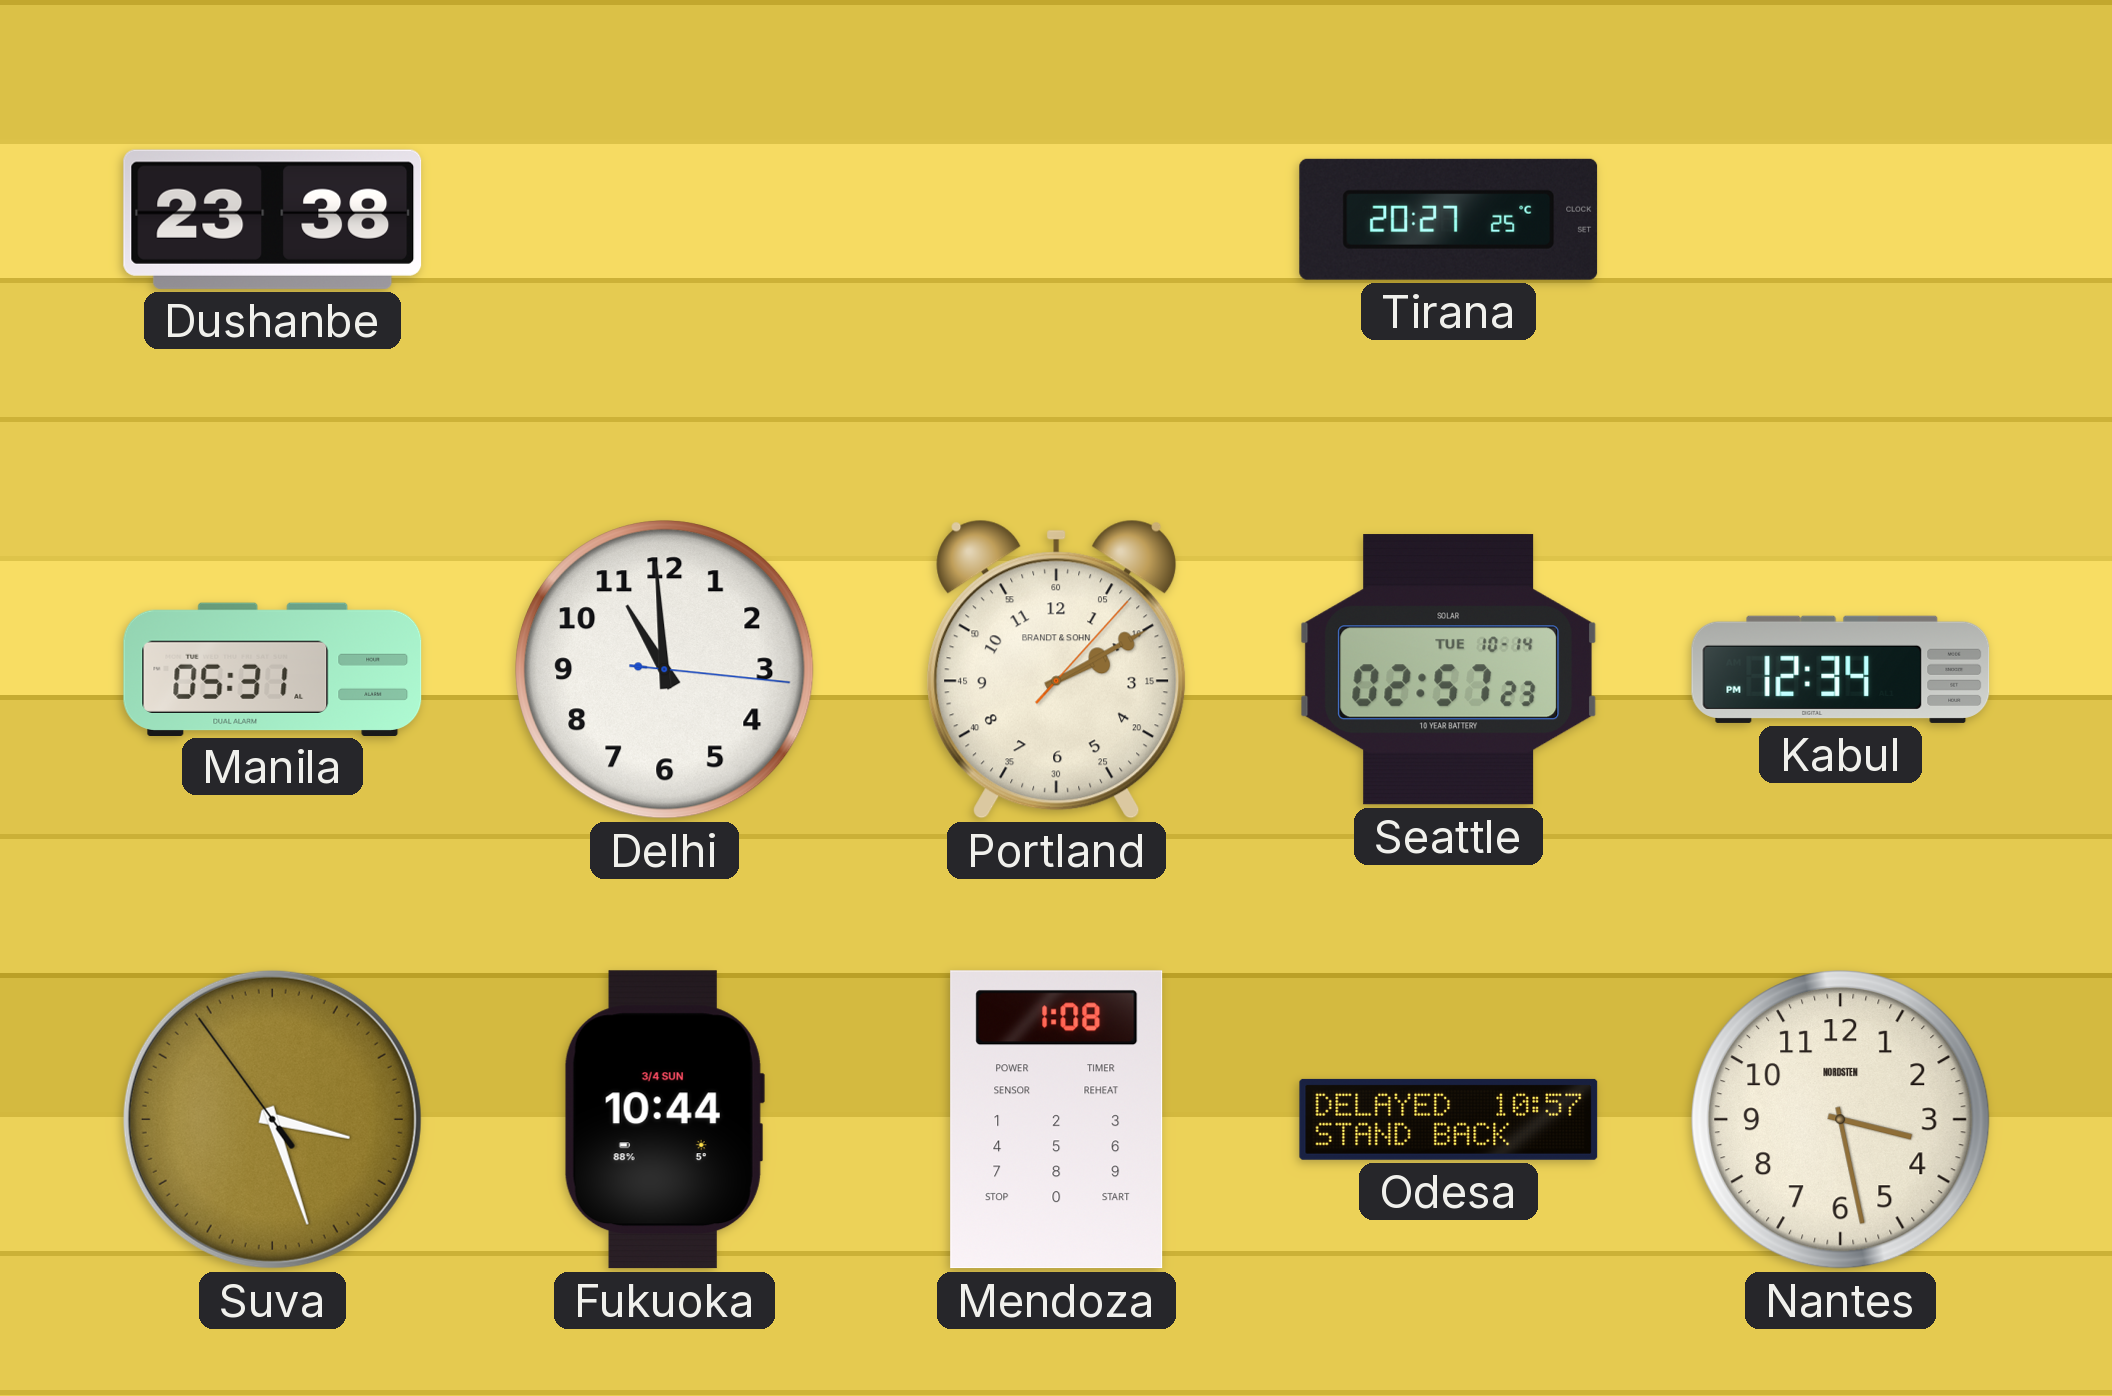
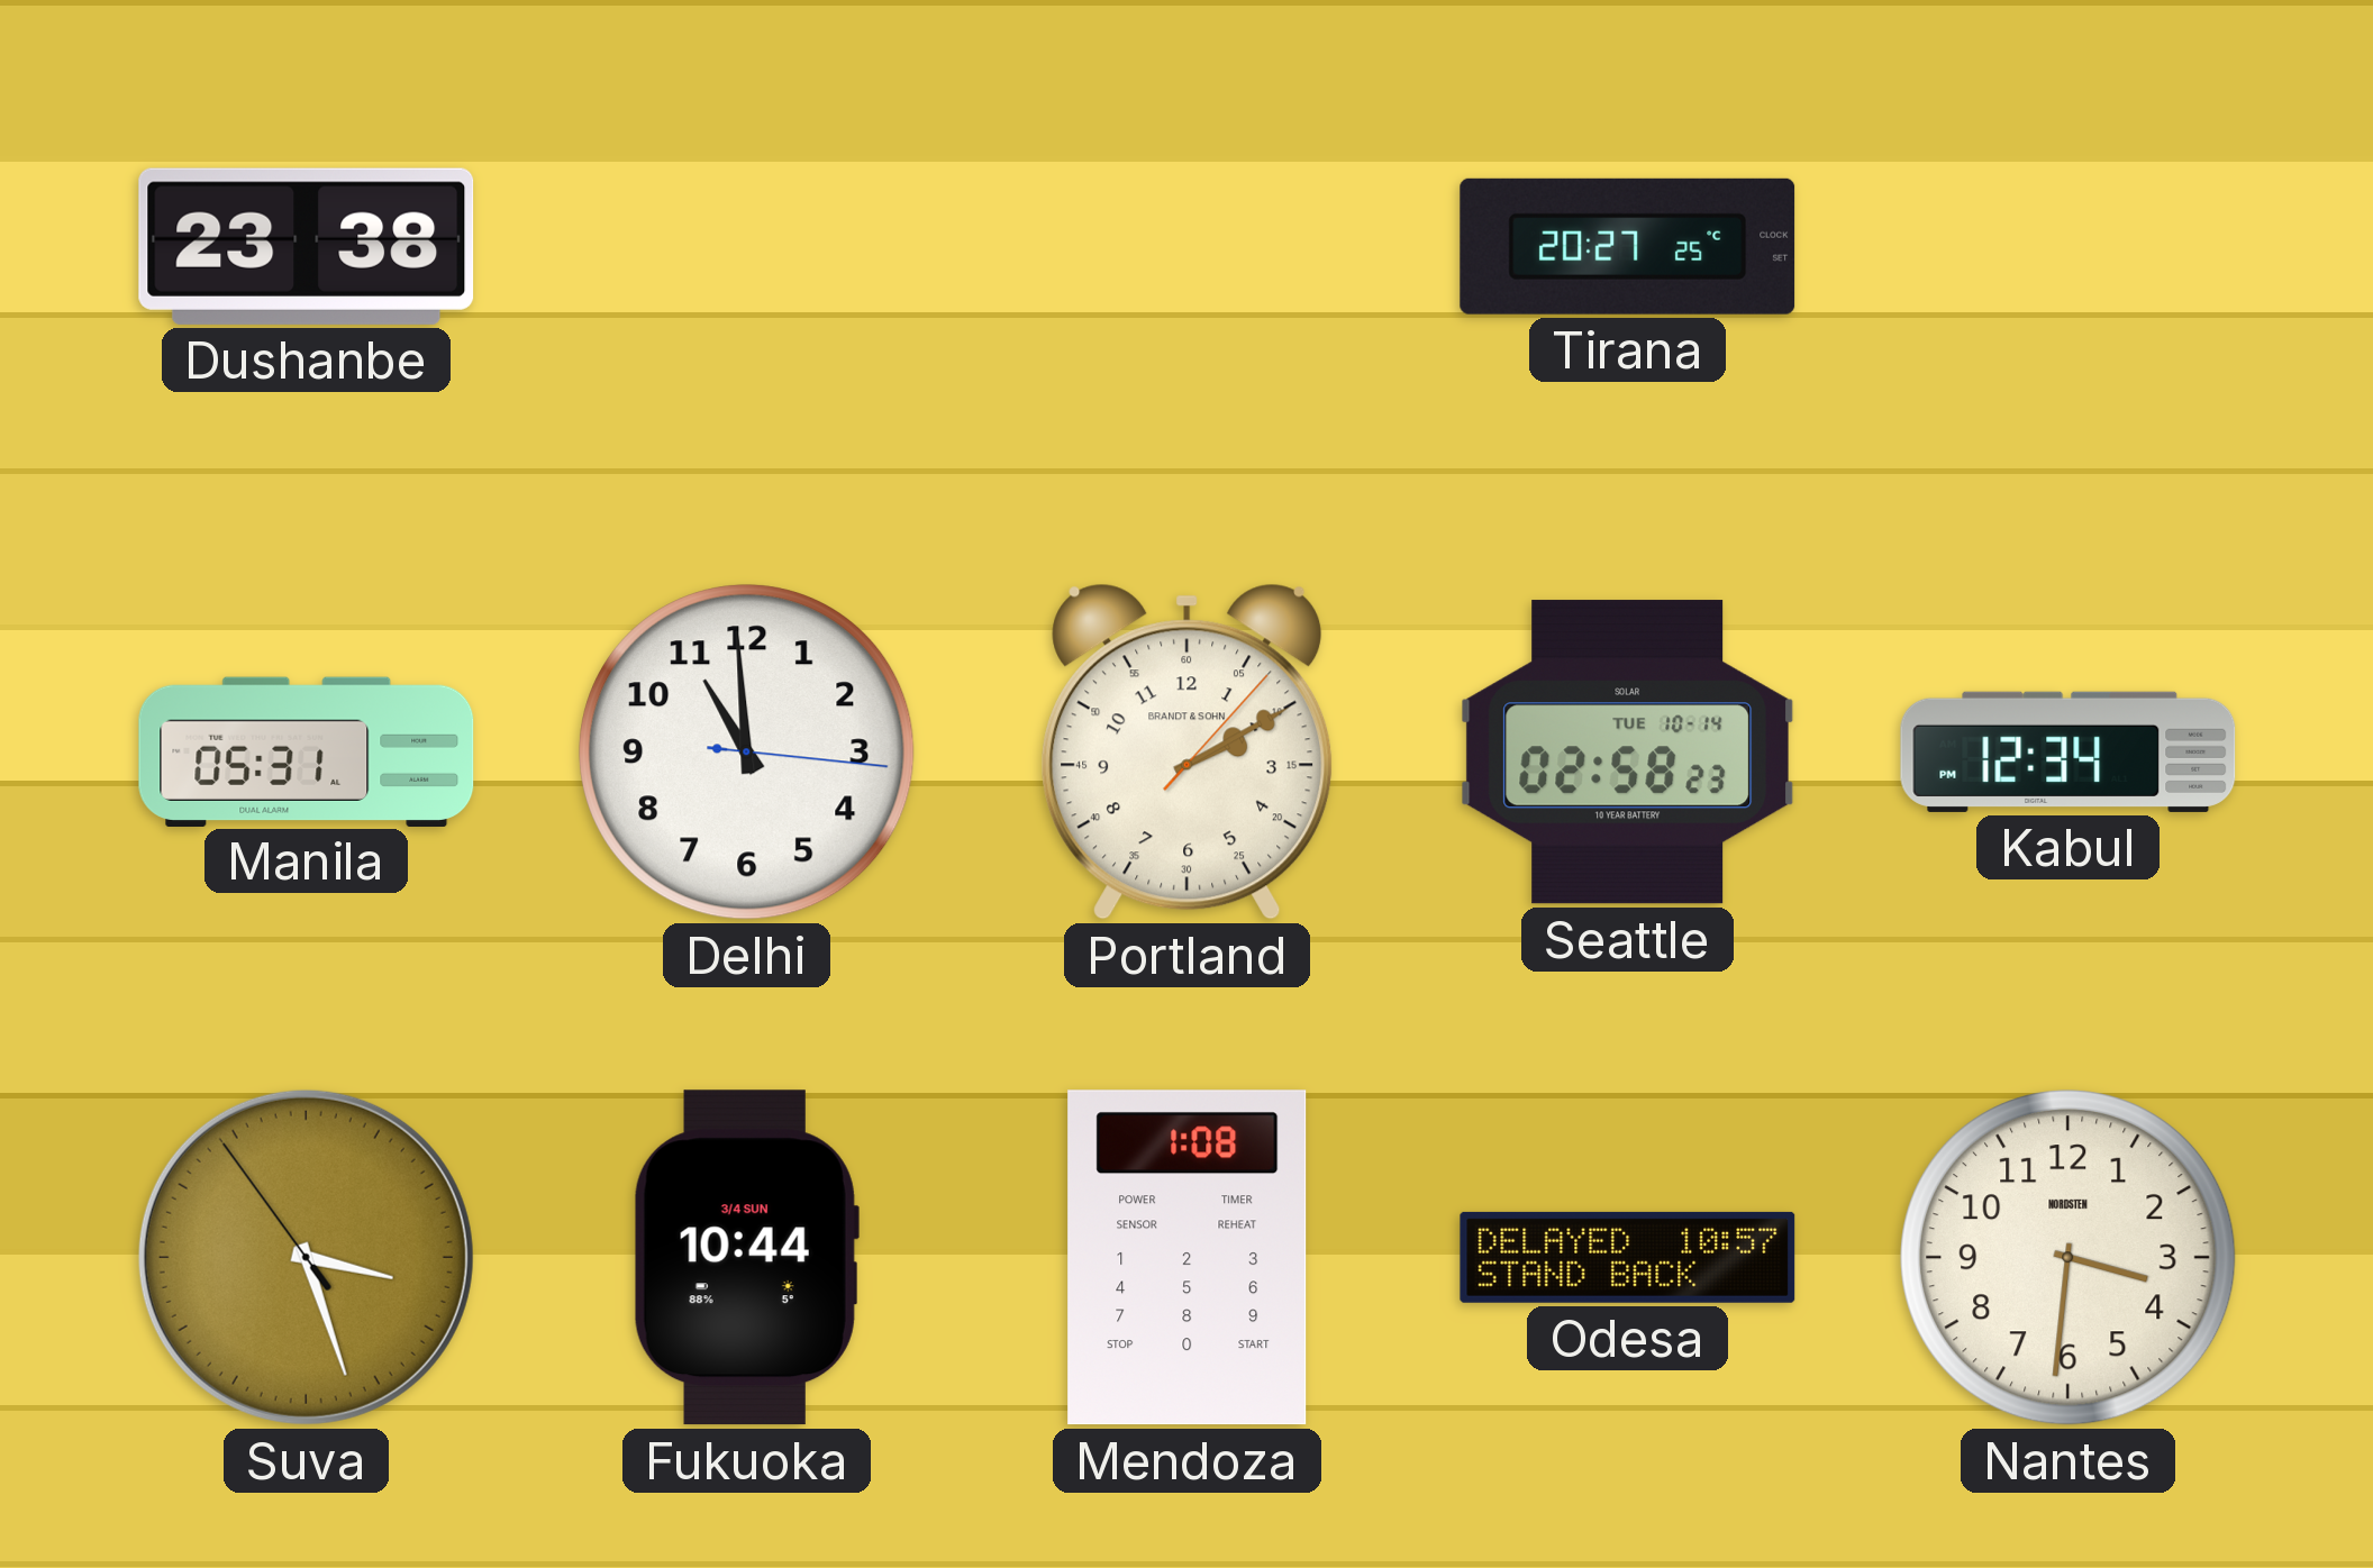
Seattle: 02:57 -> 02:58
Nantes: 3:28 -> 3:31
